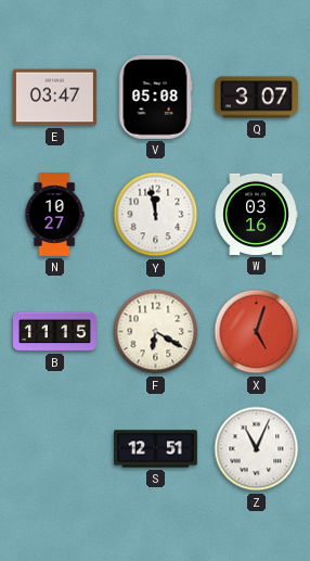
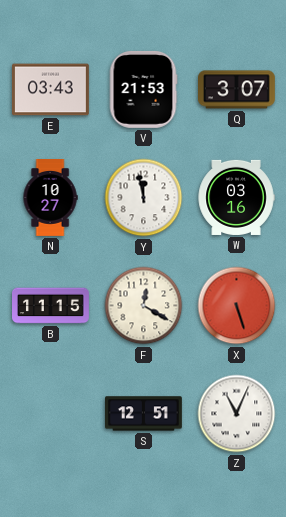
E: 03:47 -> 03:43
V: 05:08 -> 21:53
F: 6:20 -> 12:20
X: 5:03 -> 5:27
